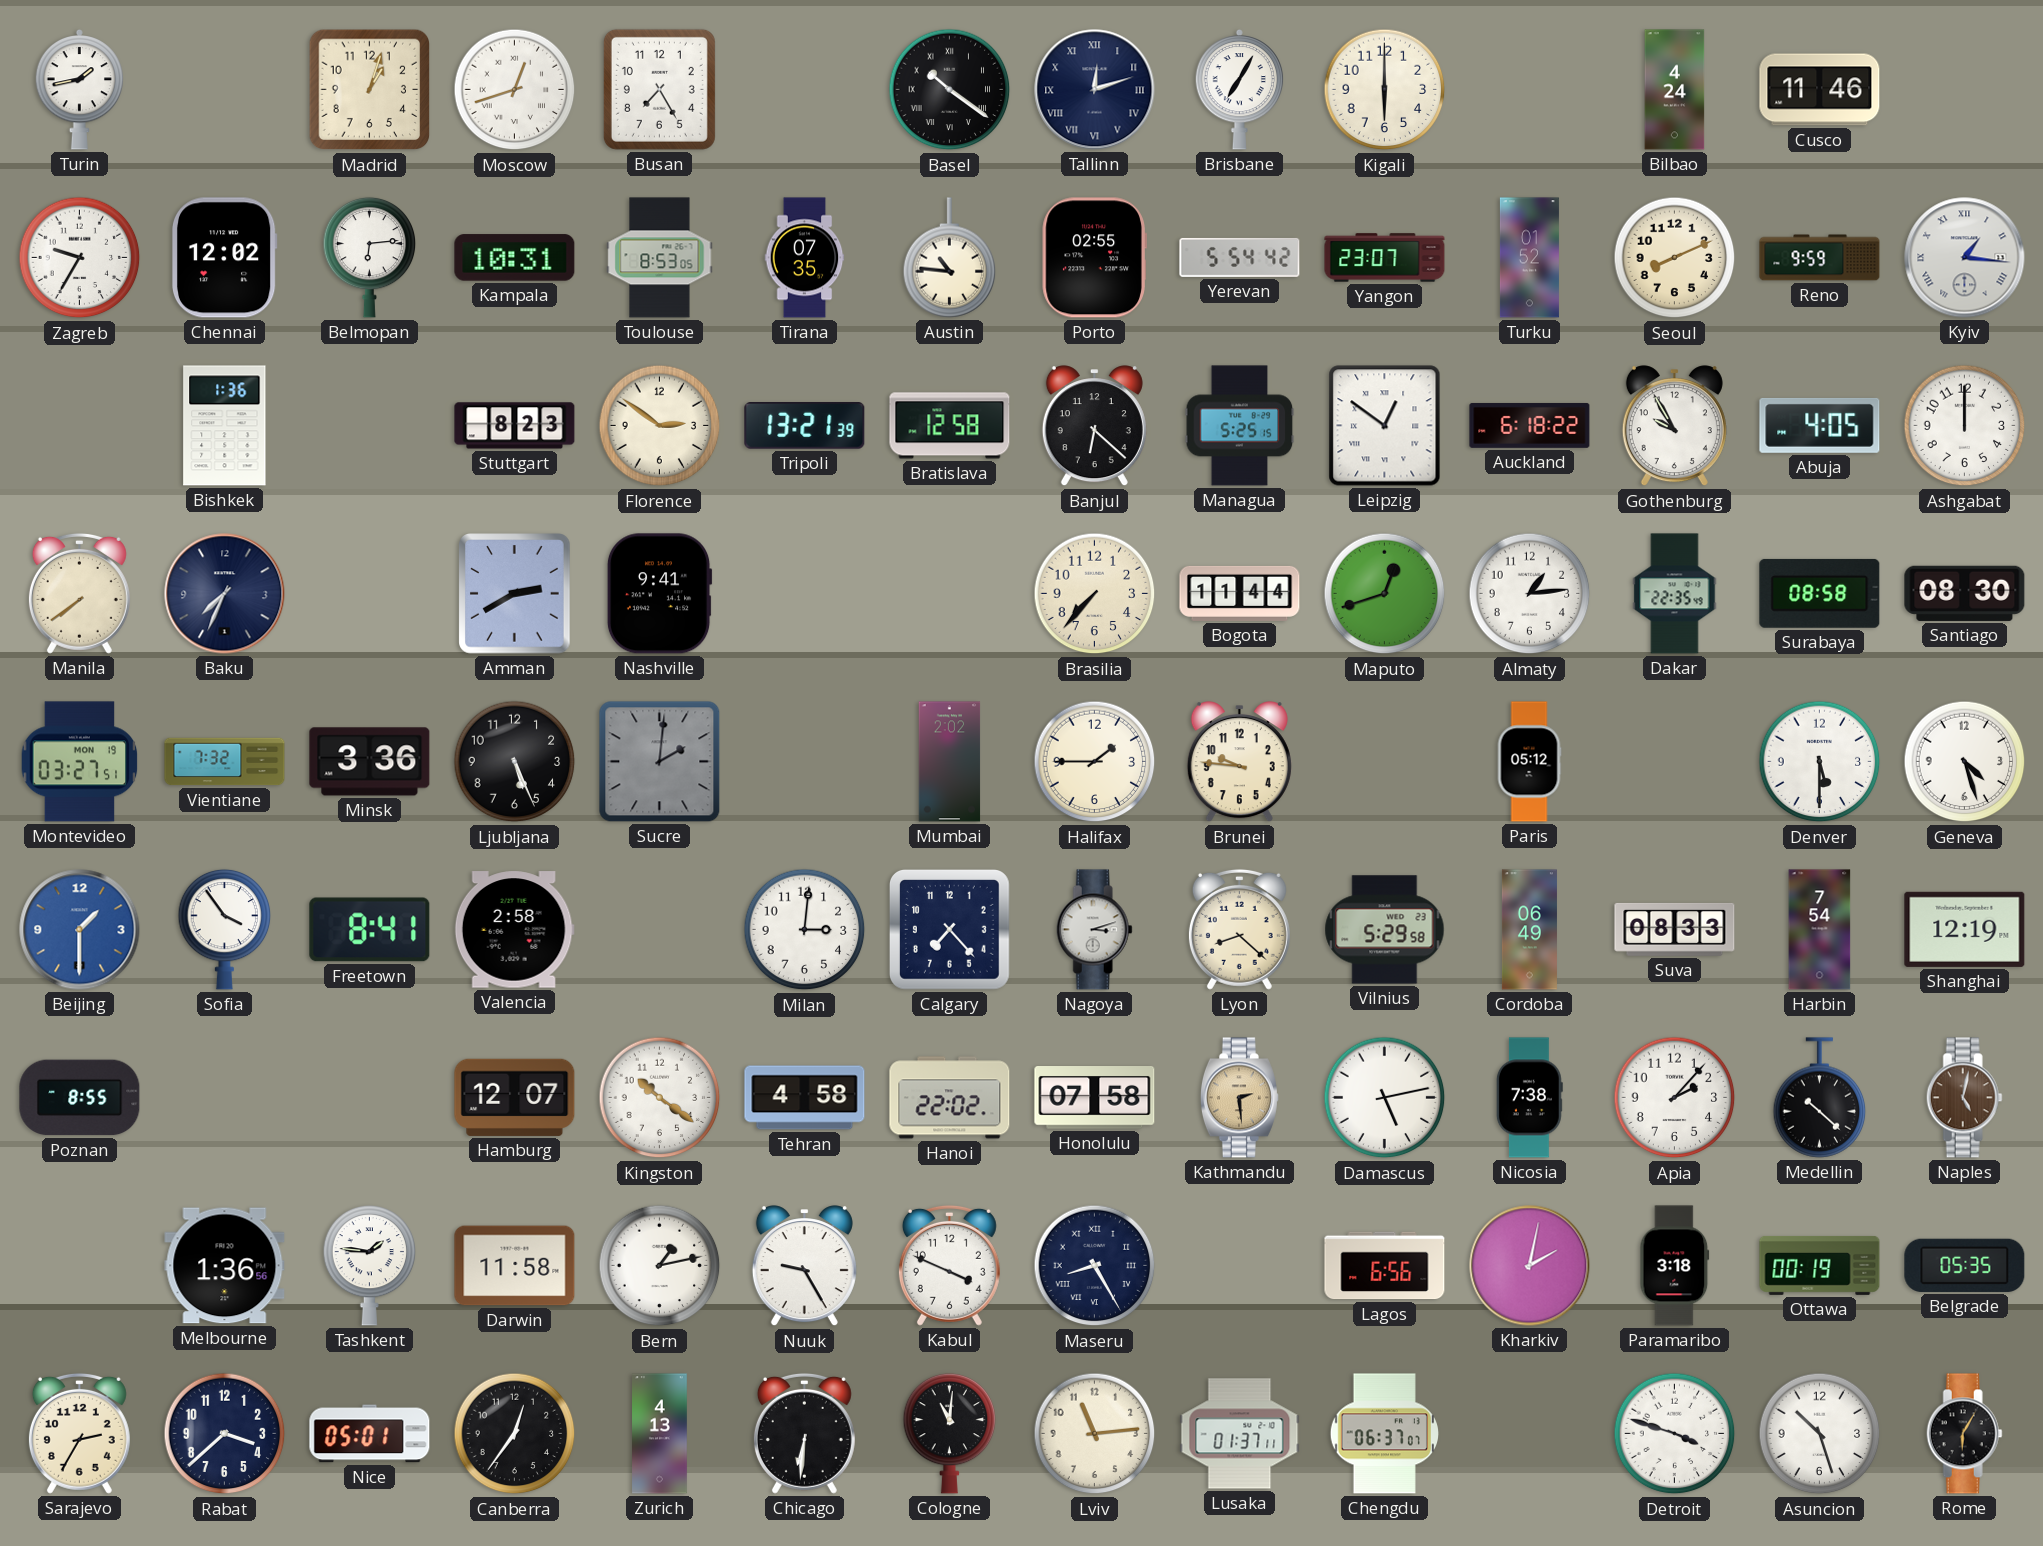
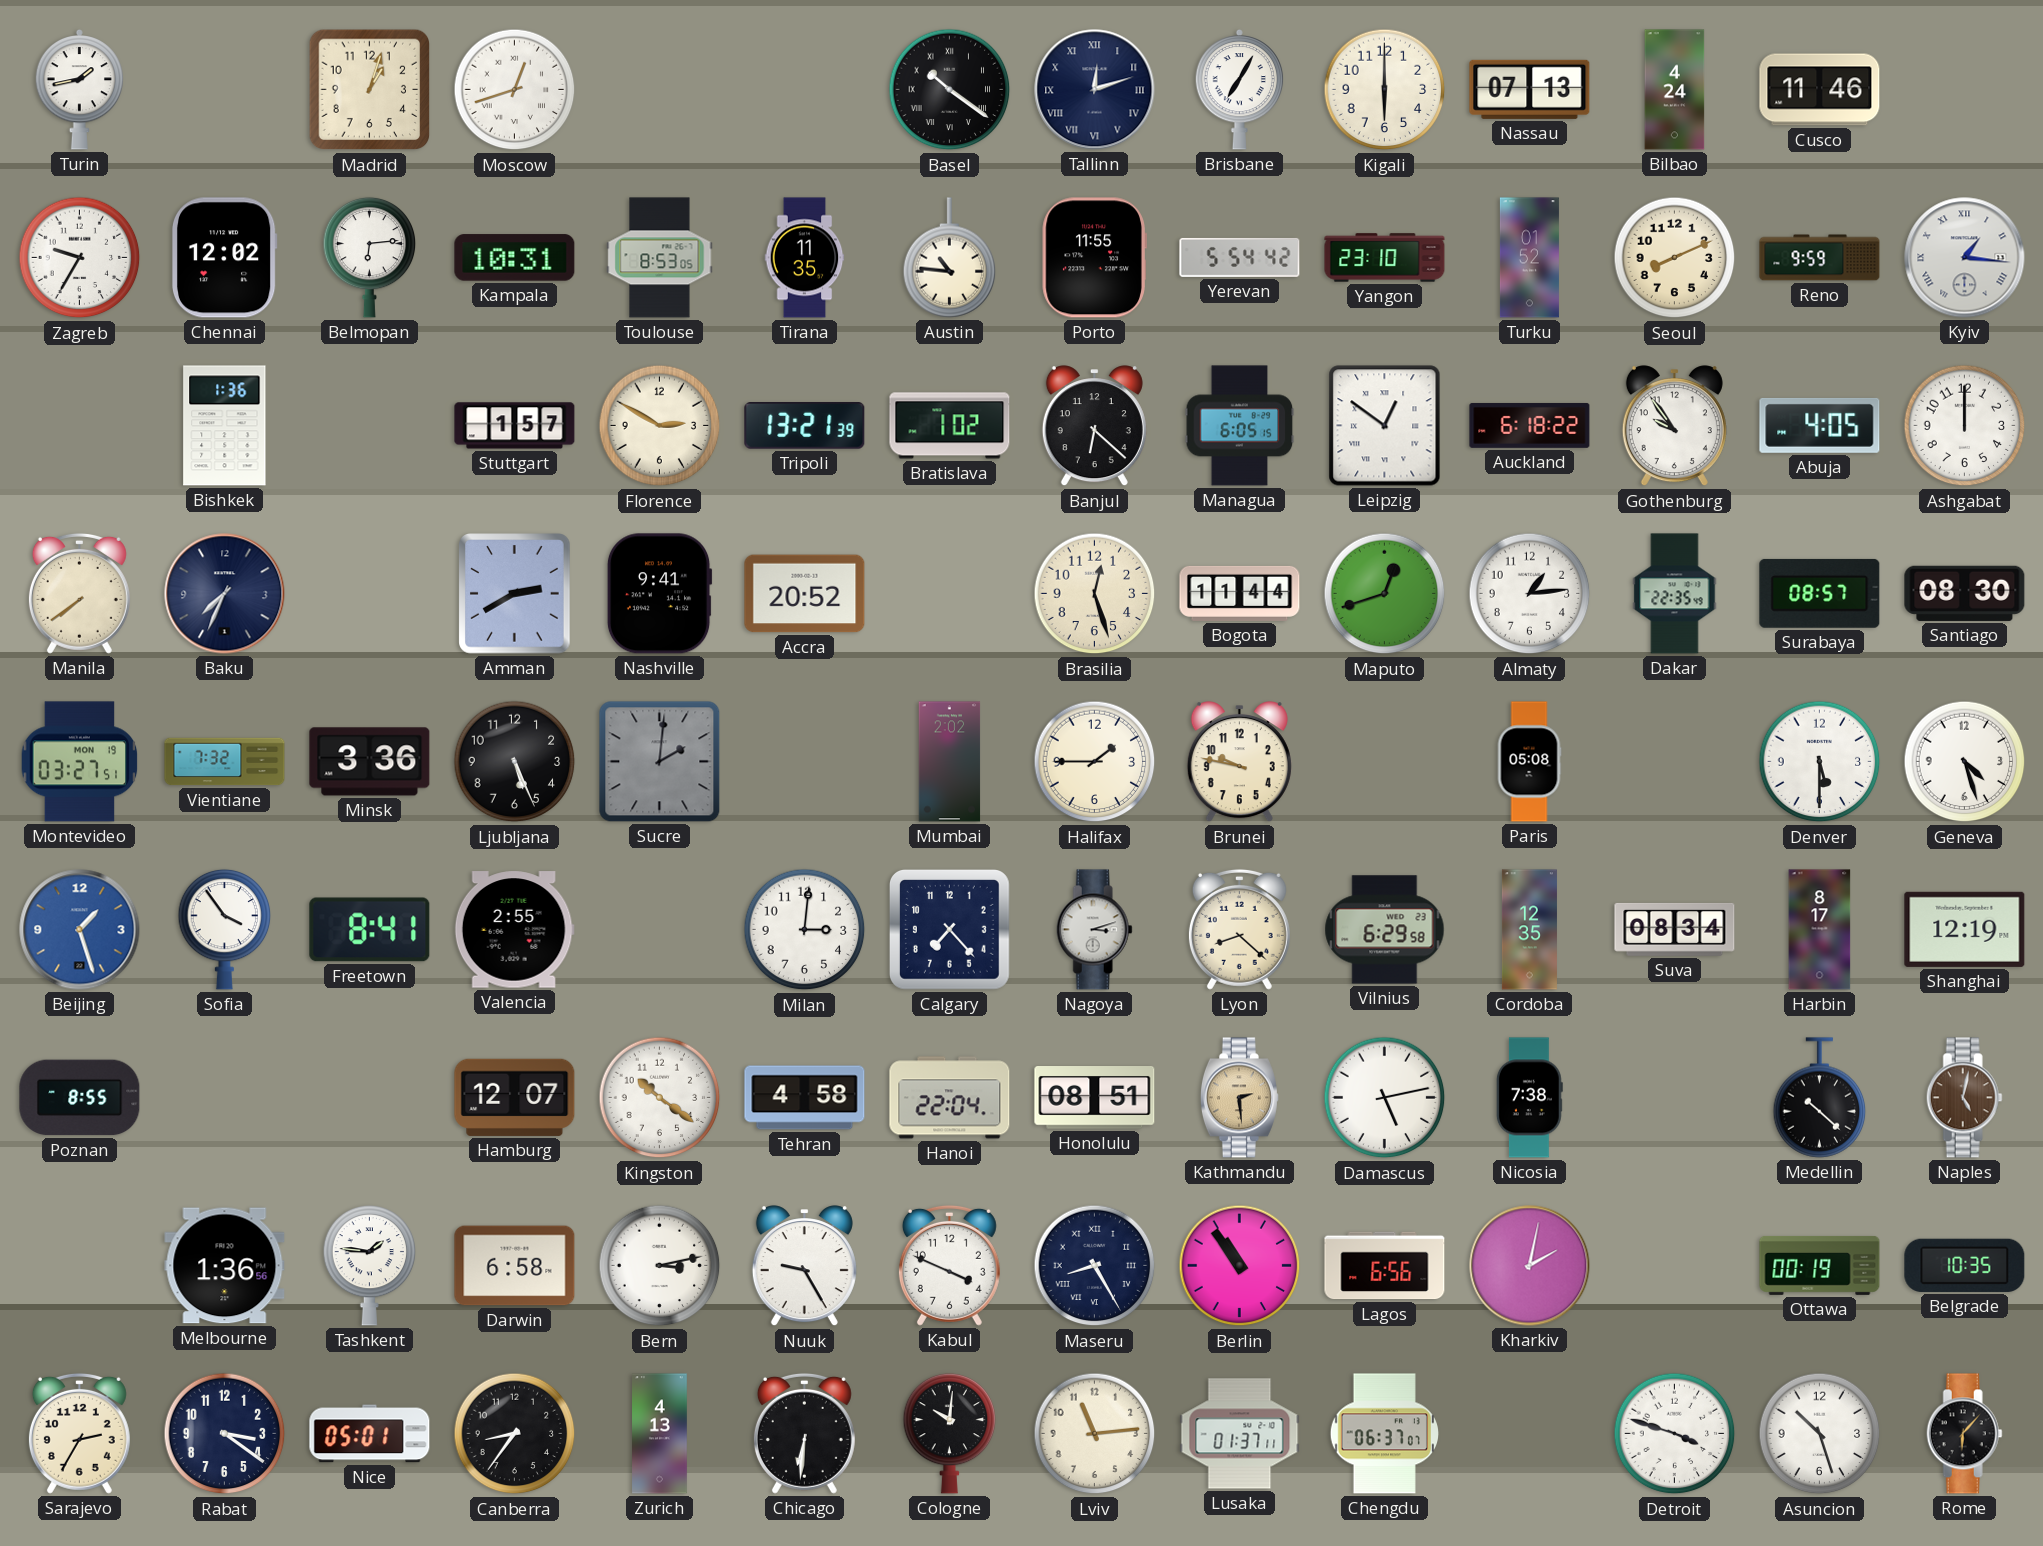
Busan: 7:25 -> none
Nassau: none -> 07:13
Tirana: 07:35 -> 11:35
Porto: 02:55 -> 11:55
Yangon: 23:07 -> 23:10
Stuttgart: 8:23 -> 1:57
Florence: 2:51 -> 2:50
Bratislava: 12:58 -> 1:02
Managua: 5:25 -> 6:05
Gothenburg: 9:55 -> 9:54
Accra: none -> 20:52
Brasilia: 7:37 -> 12:27
Surabaya: 08:58 -> 08:57
Brunei: 9:46 -> 9:47
Paris: 05:12 -> 05:08
Beijing: 1:30 -> 1:27
Valencia: 2:58 -> 2:55
Vilnius: 5:29 -> 6:29
Cordoba: 06:49 -> 12:35
Suva: 08:33 -> 08:34
Harbin: 7:54 -> 8:17
Hanoi: 22:02 -> 22:04
Honolulu: 07:58 -> 08:51
Apia: 2:07 -> none
Darwin: 11:58 -> 6:58
Bern: 1:13 -> 3:13
Berlin: none -> 10:54
Paramaribo: 3:18 -> none
Belgrade: 05:35 -> 10:35
Rabat: 3:38 -> 3:21
Canberra: 12:36 -> 8:36
Cologne: 11:01 -> 10:01
Rome: 6:05 -> 6:07
